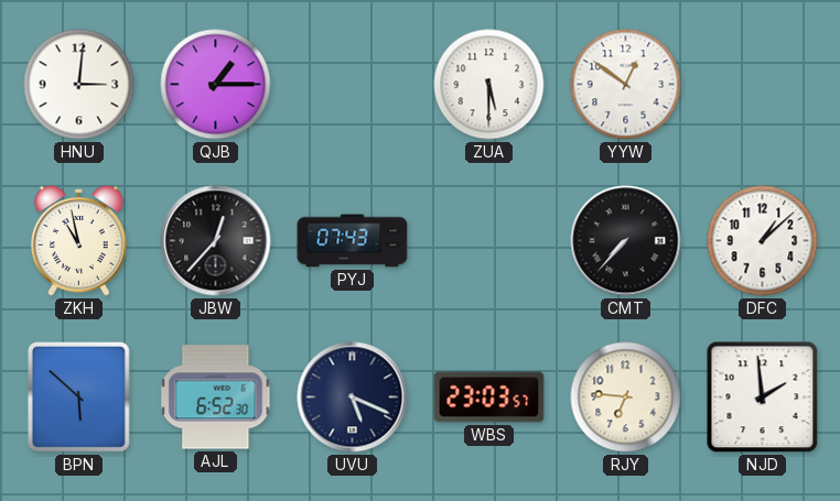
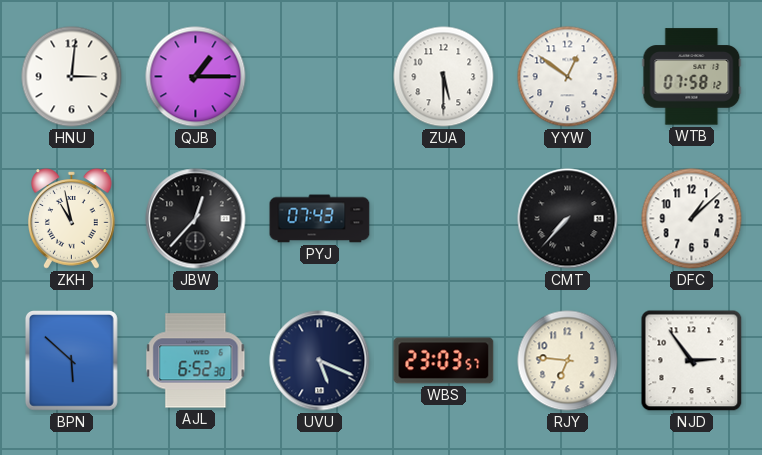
WTB: none -> 07:58
NJD: 1:59 -> 2:54
